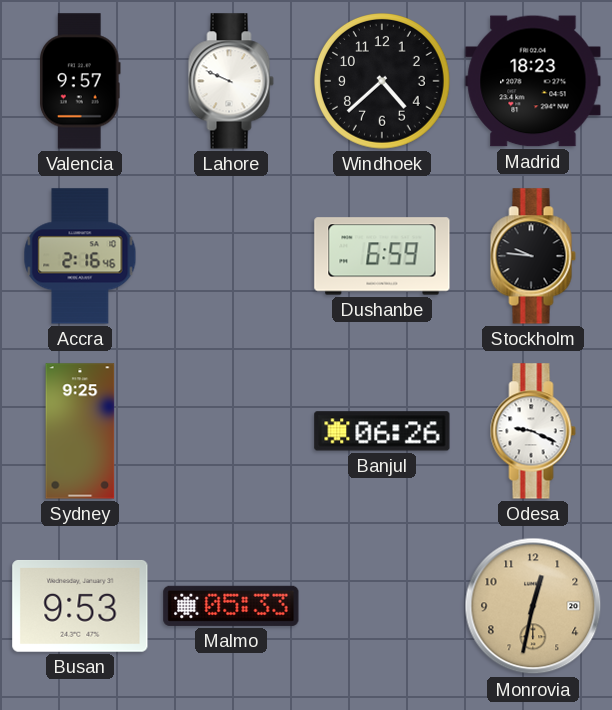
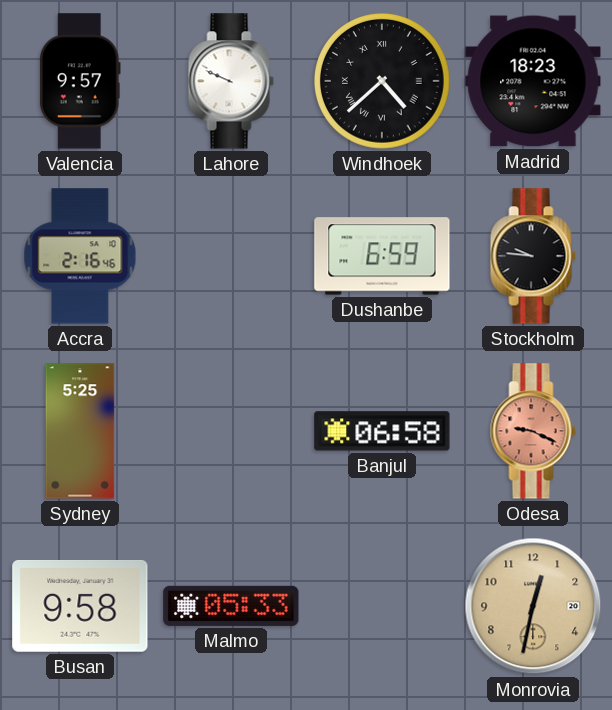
Windhoek numerals: Arabic -> Roman
Sydney: 9:25 -> 5:25
Banjul: 06:26 -> 06:58
Odesa dial: white -> salmon
Busan: 9:53 -> 9:58
